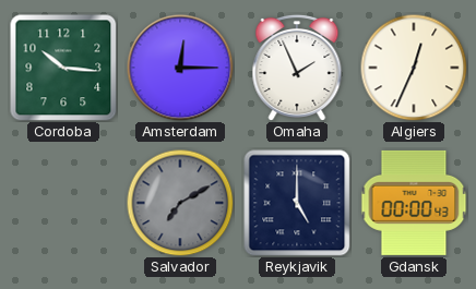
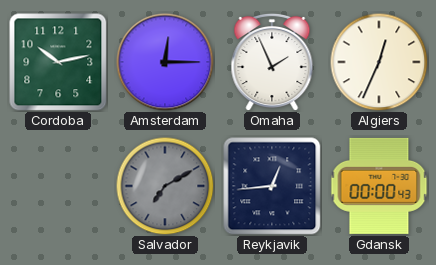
Cordoba: 10:16 -> 10:13
Reykjavik: 5:00 -> 12:44
